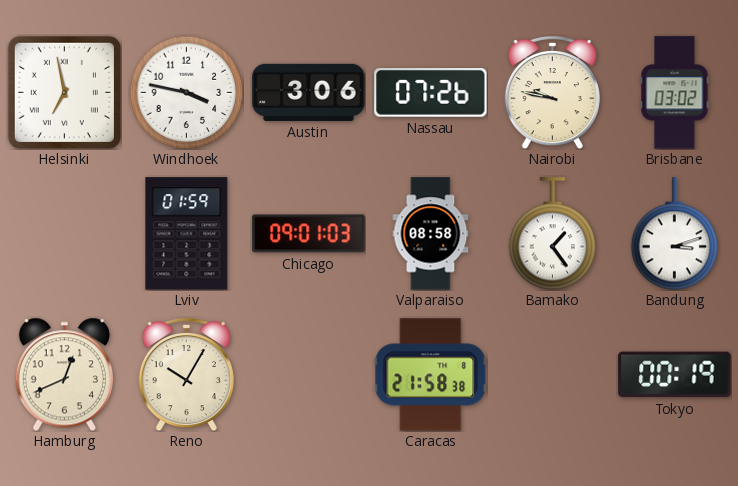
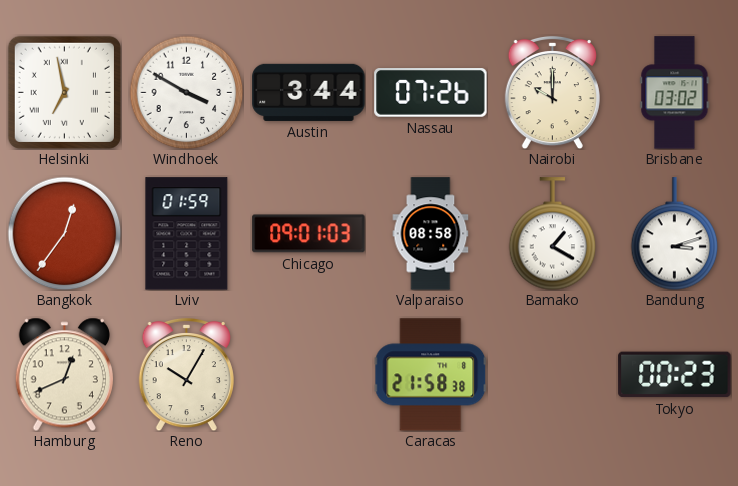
Windhoek: 3:47 -> 3:50
Austin: 3:06 -> 3:44
Nairobi: 9:47 -> 10:00
Bangkok: none -> 12:36
Bamako: 1:24 -> 1:20
Tokyo: 00:19 -> 00:23
